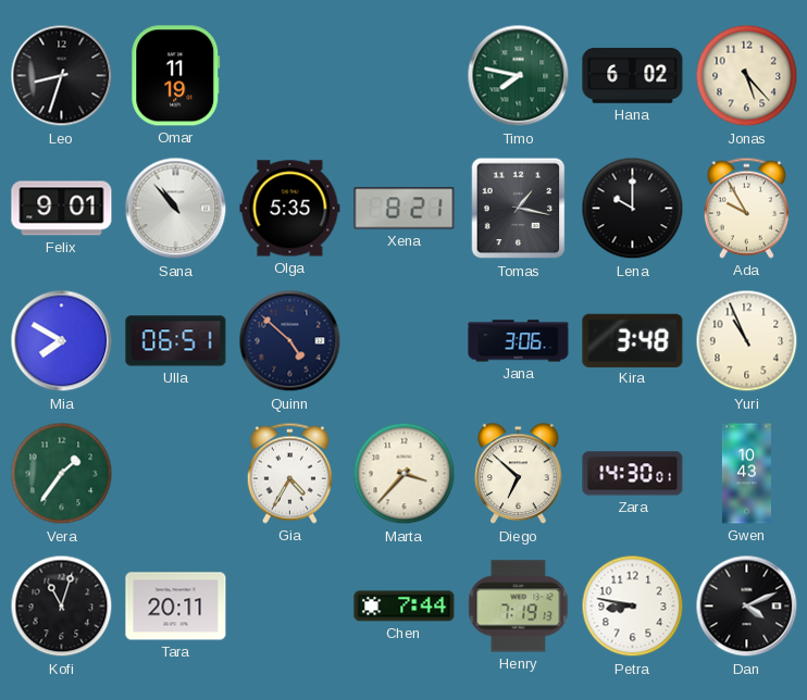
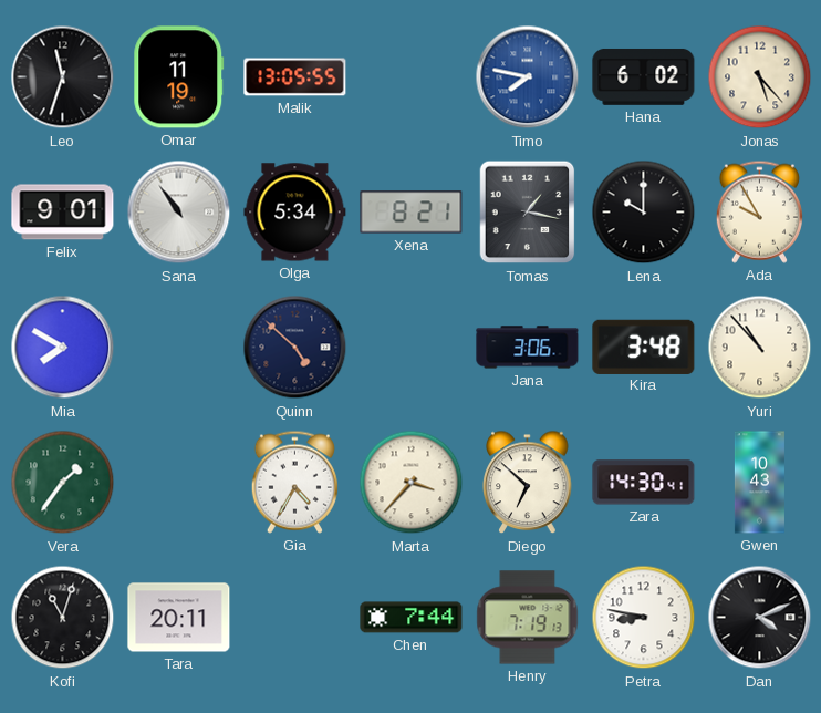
Leo: 8:33 -> 11:33
Malik: none -> 13:05
Timo dial: green -> blue
Sana: 10:53 -> 10:54
Olga: 5:35 -> 5:34
Ulla: 06:51 -> none
Yuri: 10:56 -> 10:53
Zara: 14:30:01 -> 14:30:41
